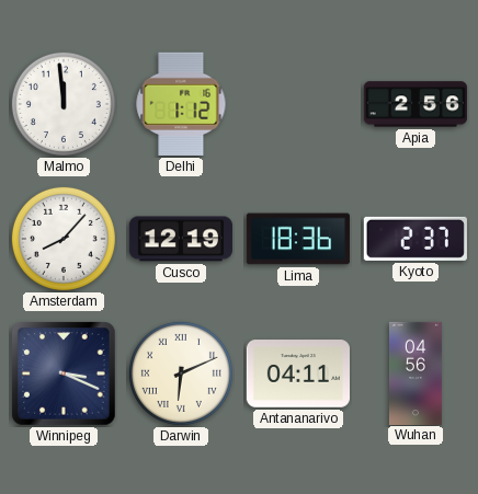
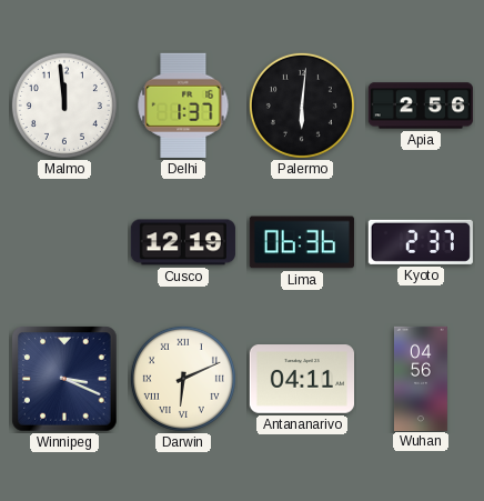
Delhi: 1:12 -> 1:37
Palermo: none -> 6:01
Amsterdam: 8:07 -> none
Lima: 18:36 -> 06:36
